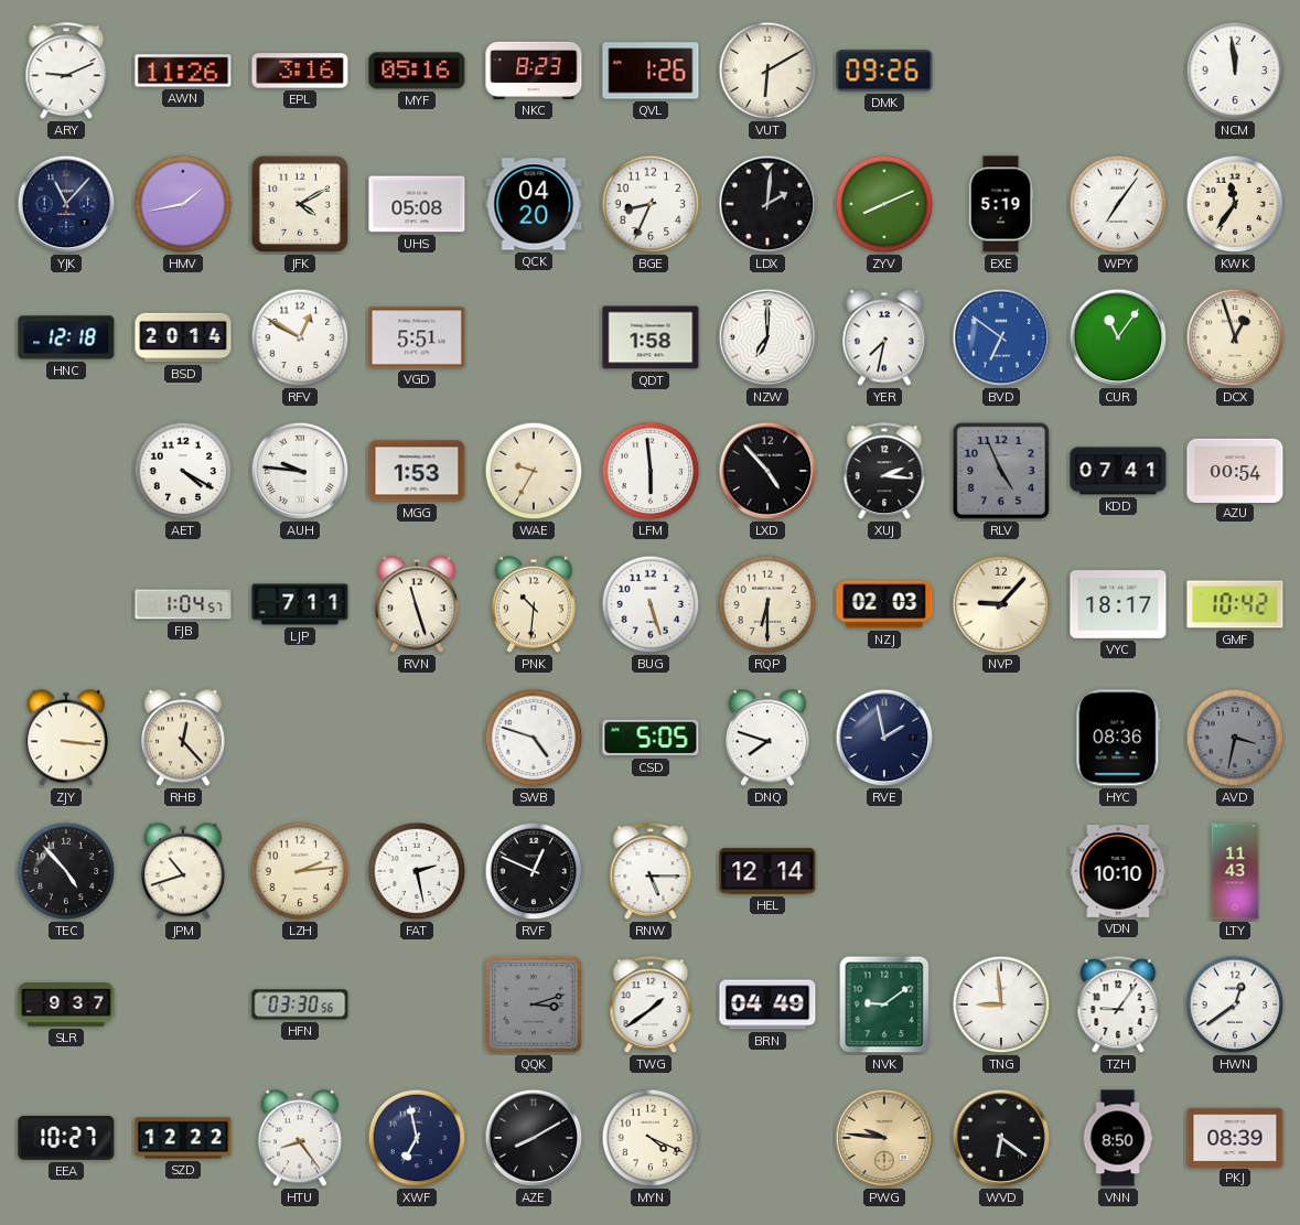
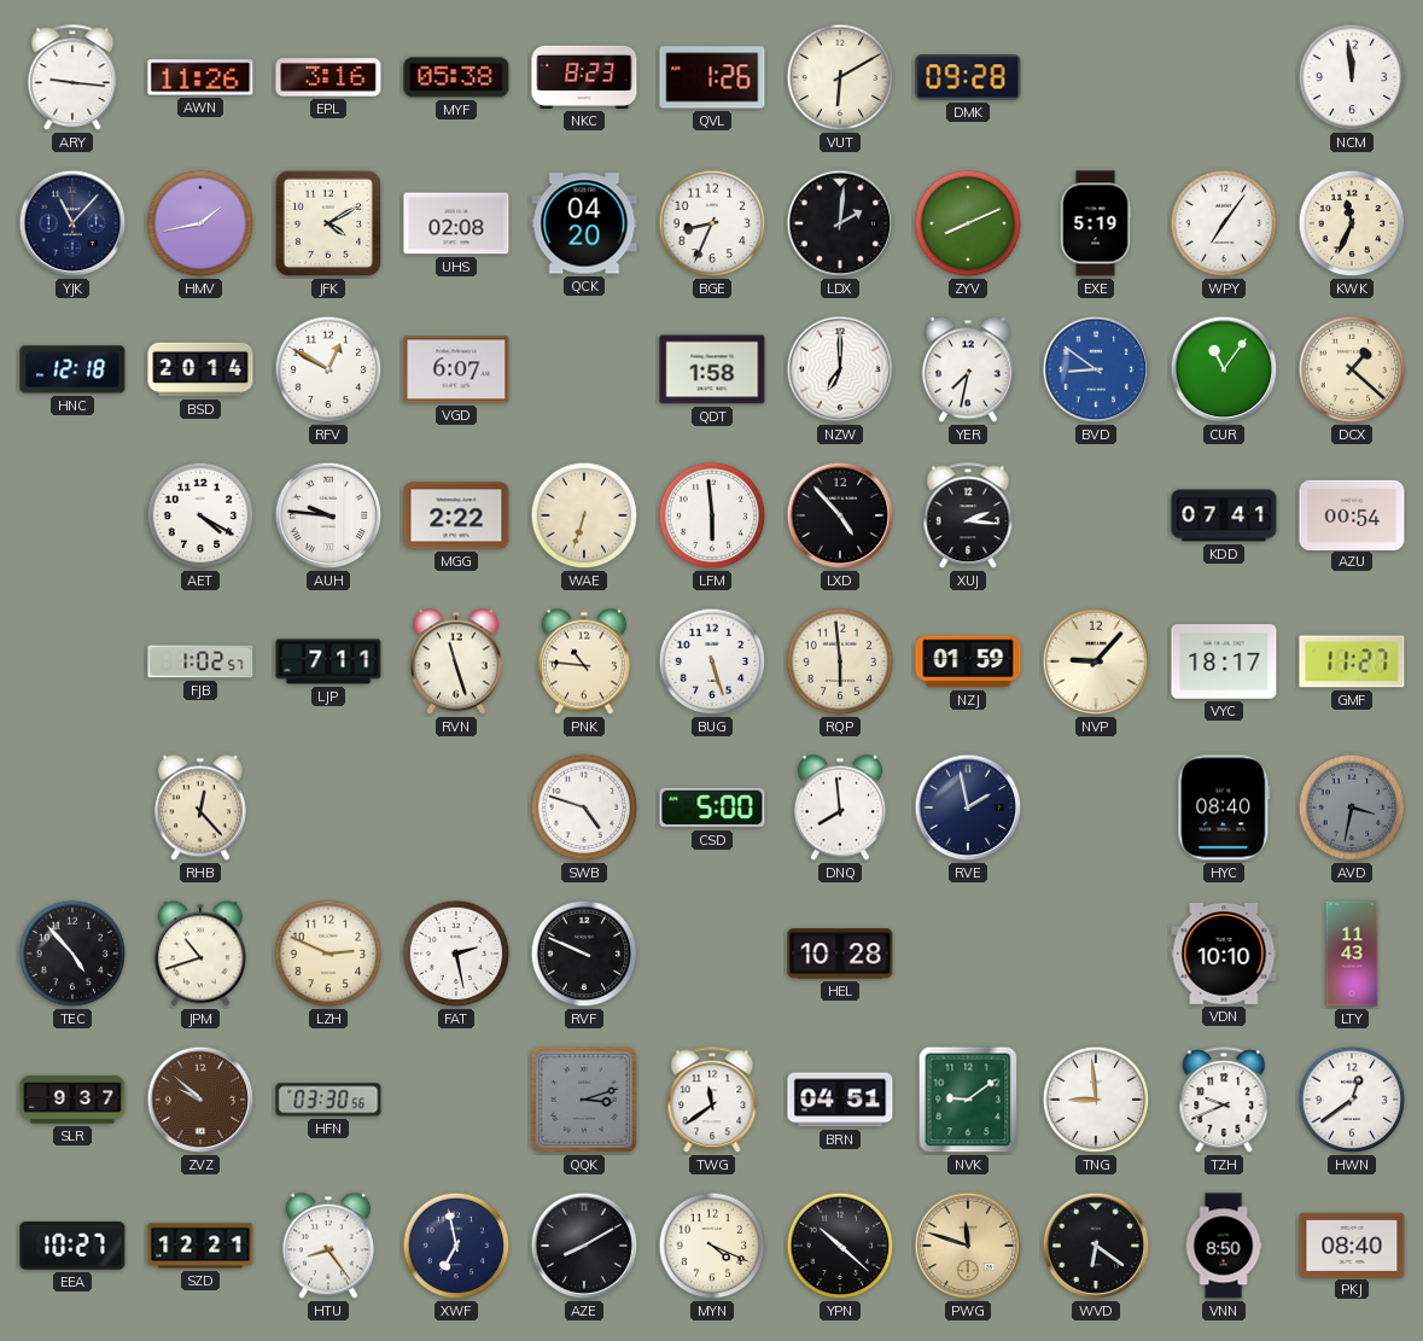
ARY: 9:11 -> 9:16
MYF: 05:16 -> 05:38
DMK: 09:26 -> 09:28
UHS: 05:08 -> 02:08
KWK: 11:36 -> 11:34
VGD: 5:51 -> 6:07
BVD: 6:51 -> 8:51
DCX: 12:57 -> 1:22
MGG: 1:53 -> 2:22
WAE: 9:35 -> 6:33
RLV: 4:56 -> none
FJB: 1:04 -> 1:02
PNK: 10:31 -> 10:46
RQP: 6:30 -> 5:59
NZJ: 02:03 -> 01:59
GMF: 10:42 -> 11:27
ZJY: 3:16 -> none
CSD: 5:05 -> 5:00
DNQ: 7:48 -> 7:59
HYC: 08:36 -> 08:40
LZH: 2:14 -> 2:49
RVF: 12:49 -> 9:49
RNW: 5:15 -> none
HEL: 12:14 -> 10:28
ZVZ: none -> 9:52
TWG: 1:39 -> 11:39
BRN: 04:49 -> 04:51
TZH: 9:06 -> 9:41
SZD: 12:22 -> 12:21
YPN: none -> 10:22
PWG: 9:46 -> 11:48
PKJ: 08:39 -> 08:40
